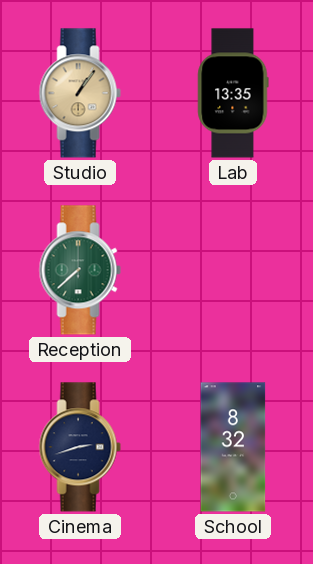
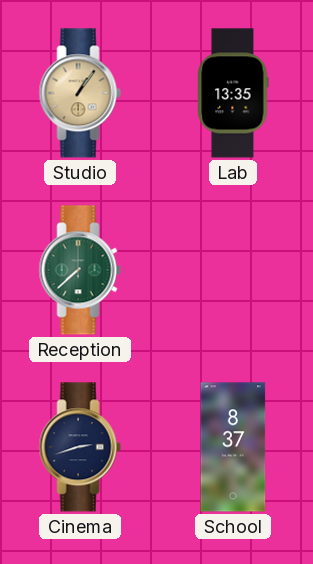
School: 8:32 -> 8:37
